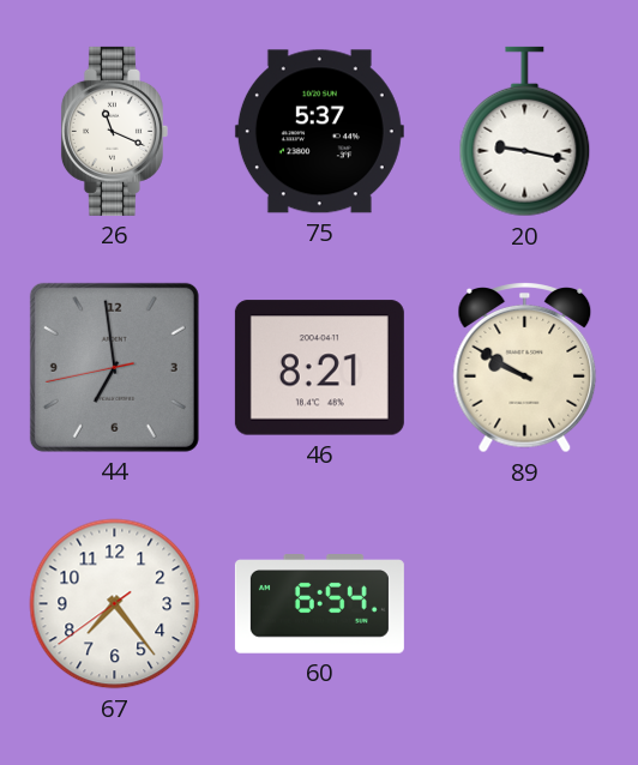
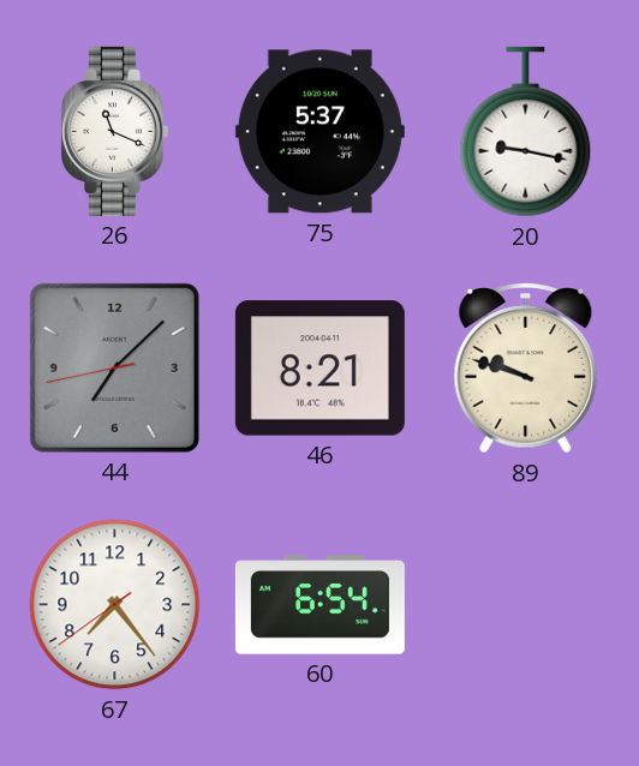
44: 6:58 -> 7:07
89: 9:50 -> 9:48
